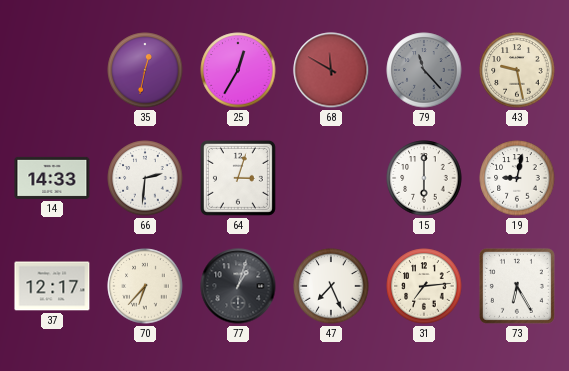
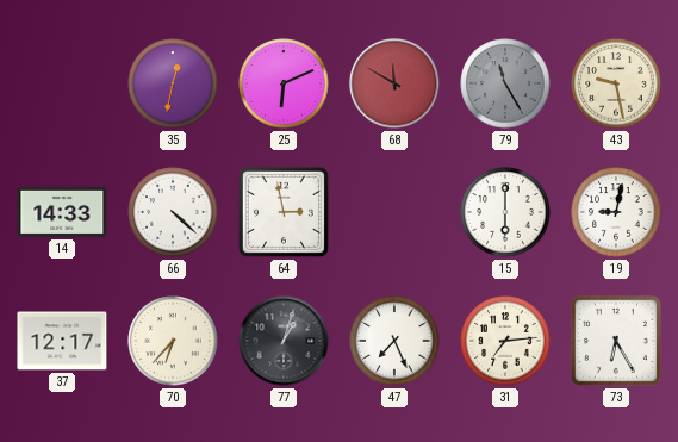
25: 12:35 -> 6:11
79: 11:23 -> 11:25
66: 2:31 -> 4:22
64: 3:03 -> 2:58
